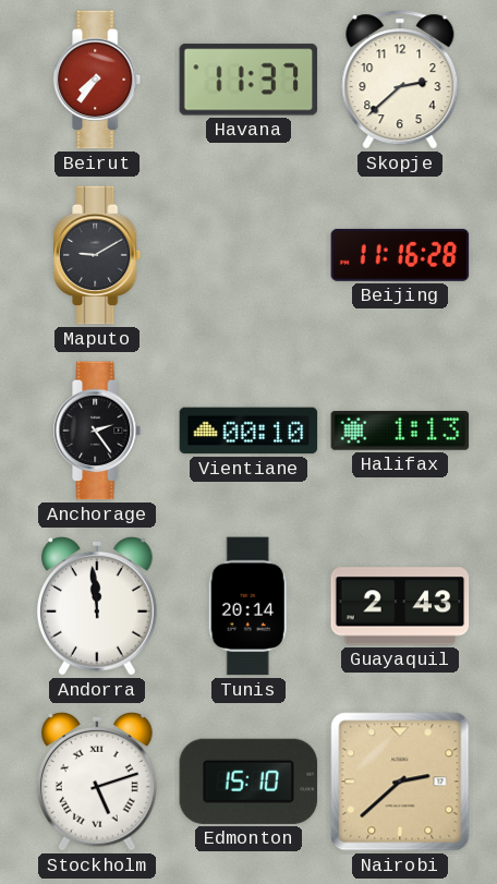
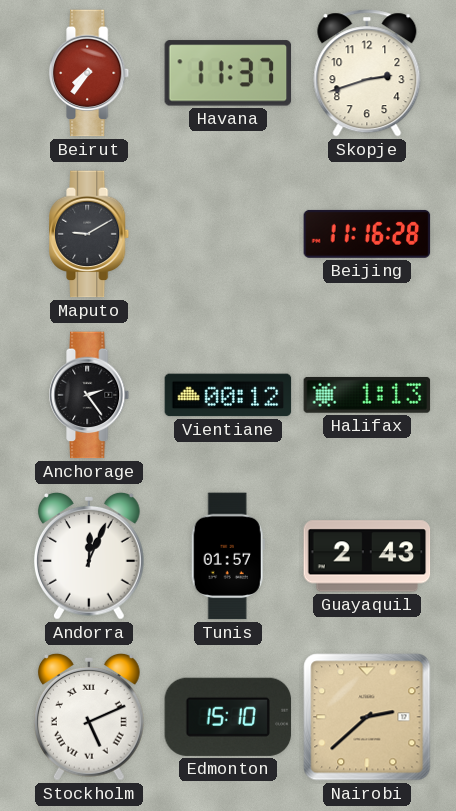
Skopje: 2:38 -> 2:42
Vientiane: 00:10 -> 00:12
Andorra: 11:59 -> 12:04
Tunis: 20:14 -> 01:57
Stockholm: 5:12 -> 5:11
